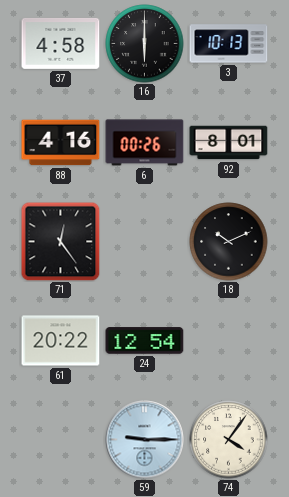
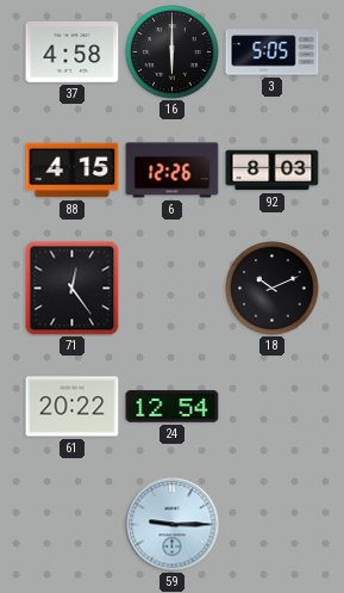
3: 10:13 -> 5:05
88: 4:16 -> 4:15
6: 00:26 -> 12:26
92: 8:01 -> 8:03
74: 4:06 -> none
